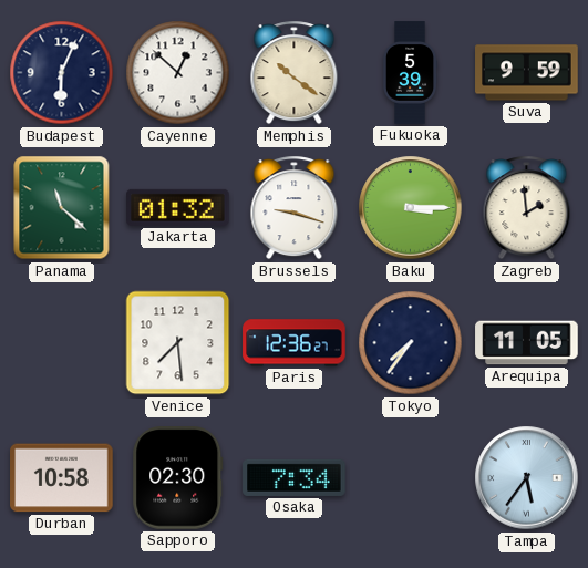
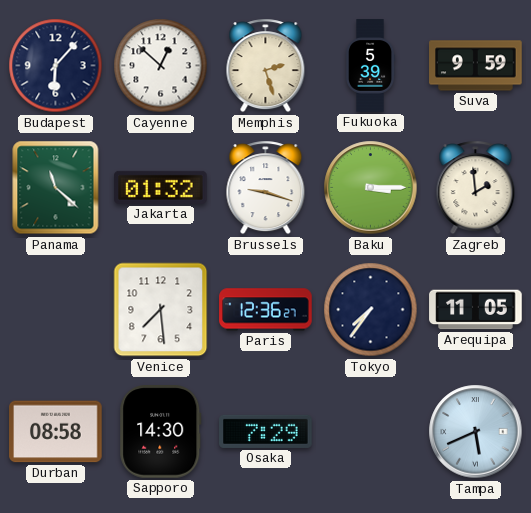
Budapest: 6:04 -> 6:07
Memphis: 10:21 -> 2:27
Durban: 10:58 -> 08:58
Sapporo: 02:30 -> 14:30
Osaka: 7:34 -> 7:29
Tampa: 5:36 -> 5:41
